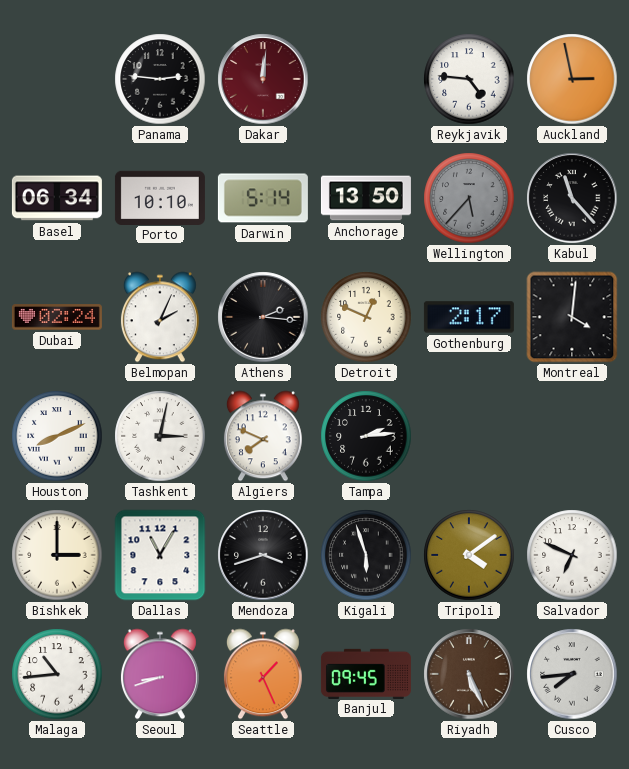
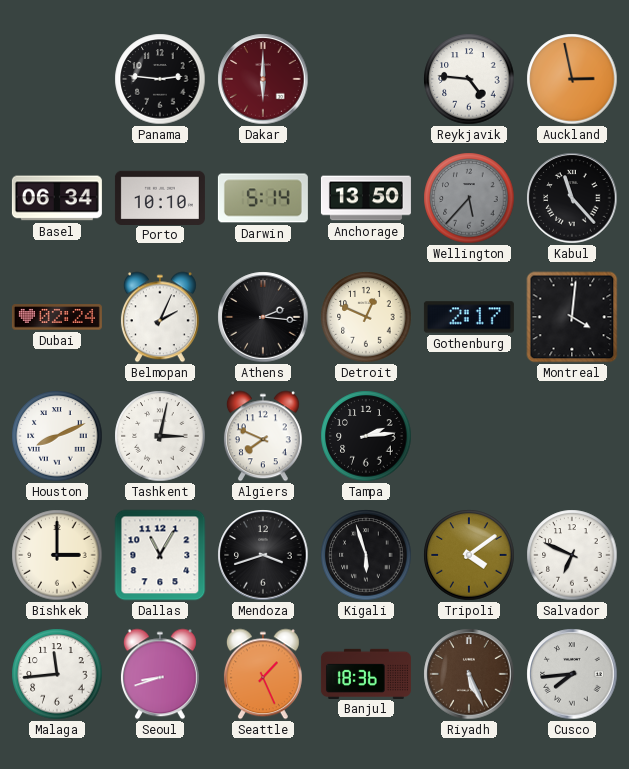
Dakar: 12:01 -> 6:00
Malaga: 10:44 -> 11:44
Banjul: 09:45 -> 18:36
